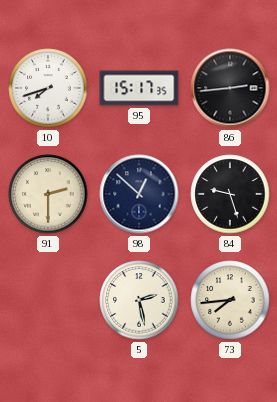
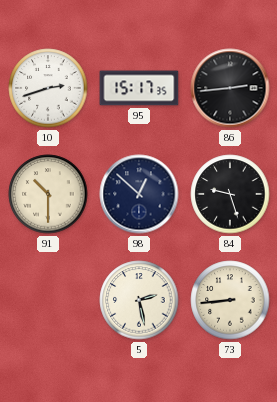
10: 7:42 -> 2:42
91: 2:30 -> 10:30
73: 7:44 -> 8:44
